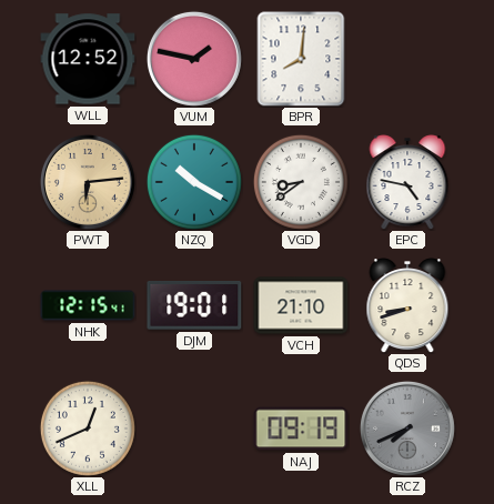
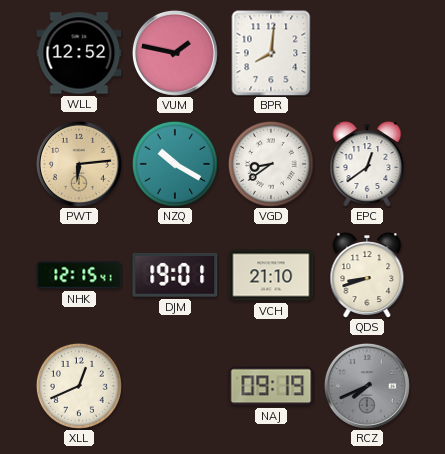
EPC: 4:47 -> 12:39
